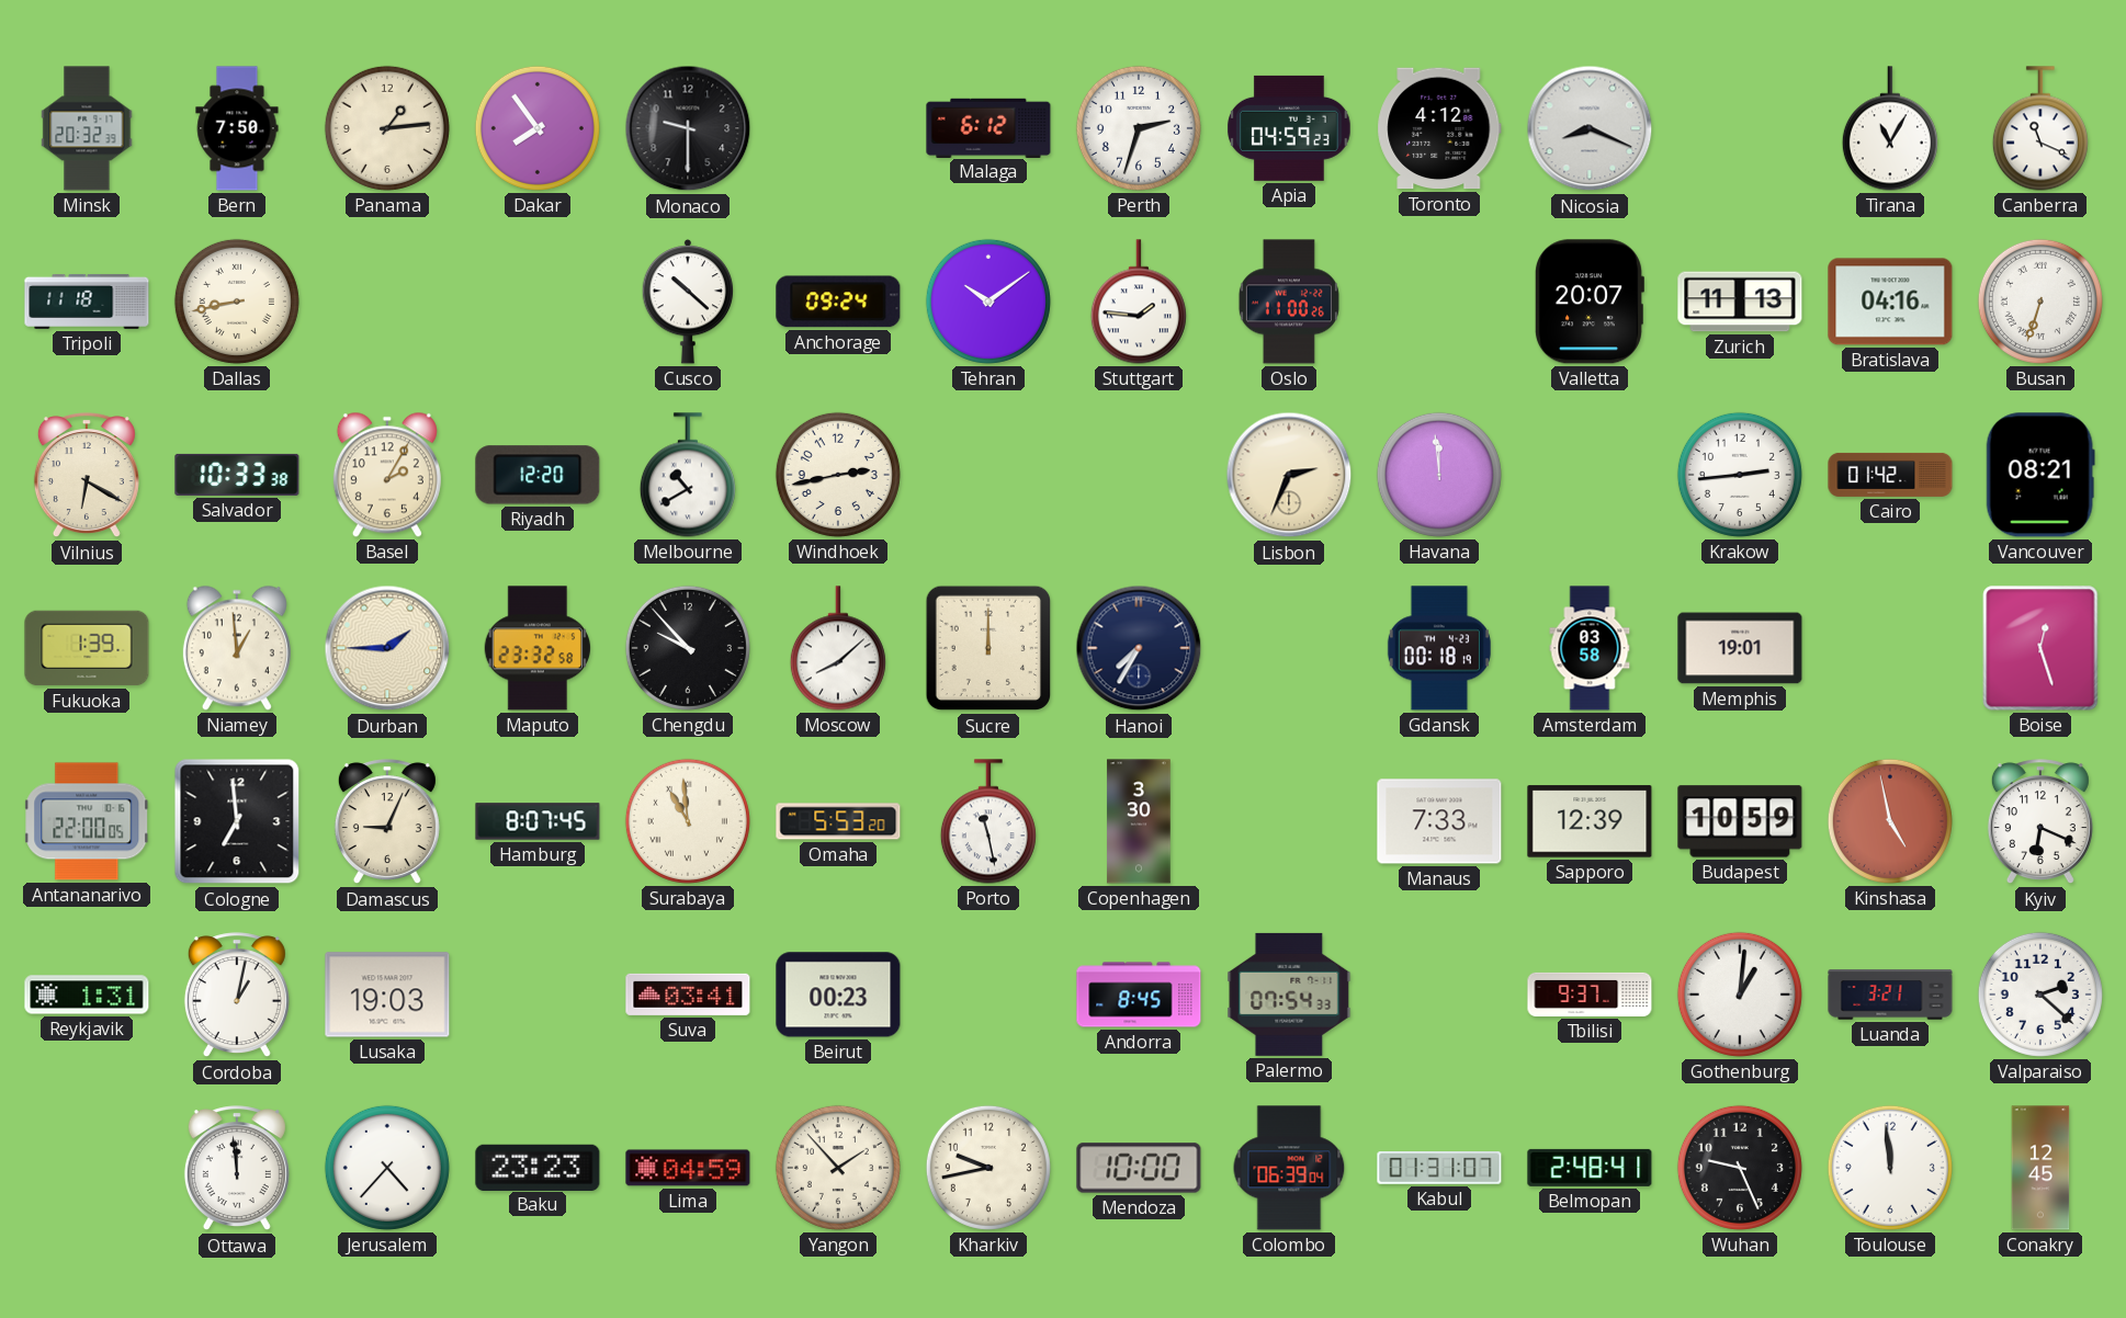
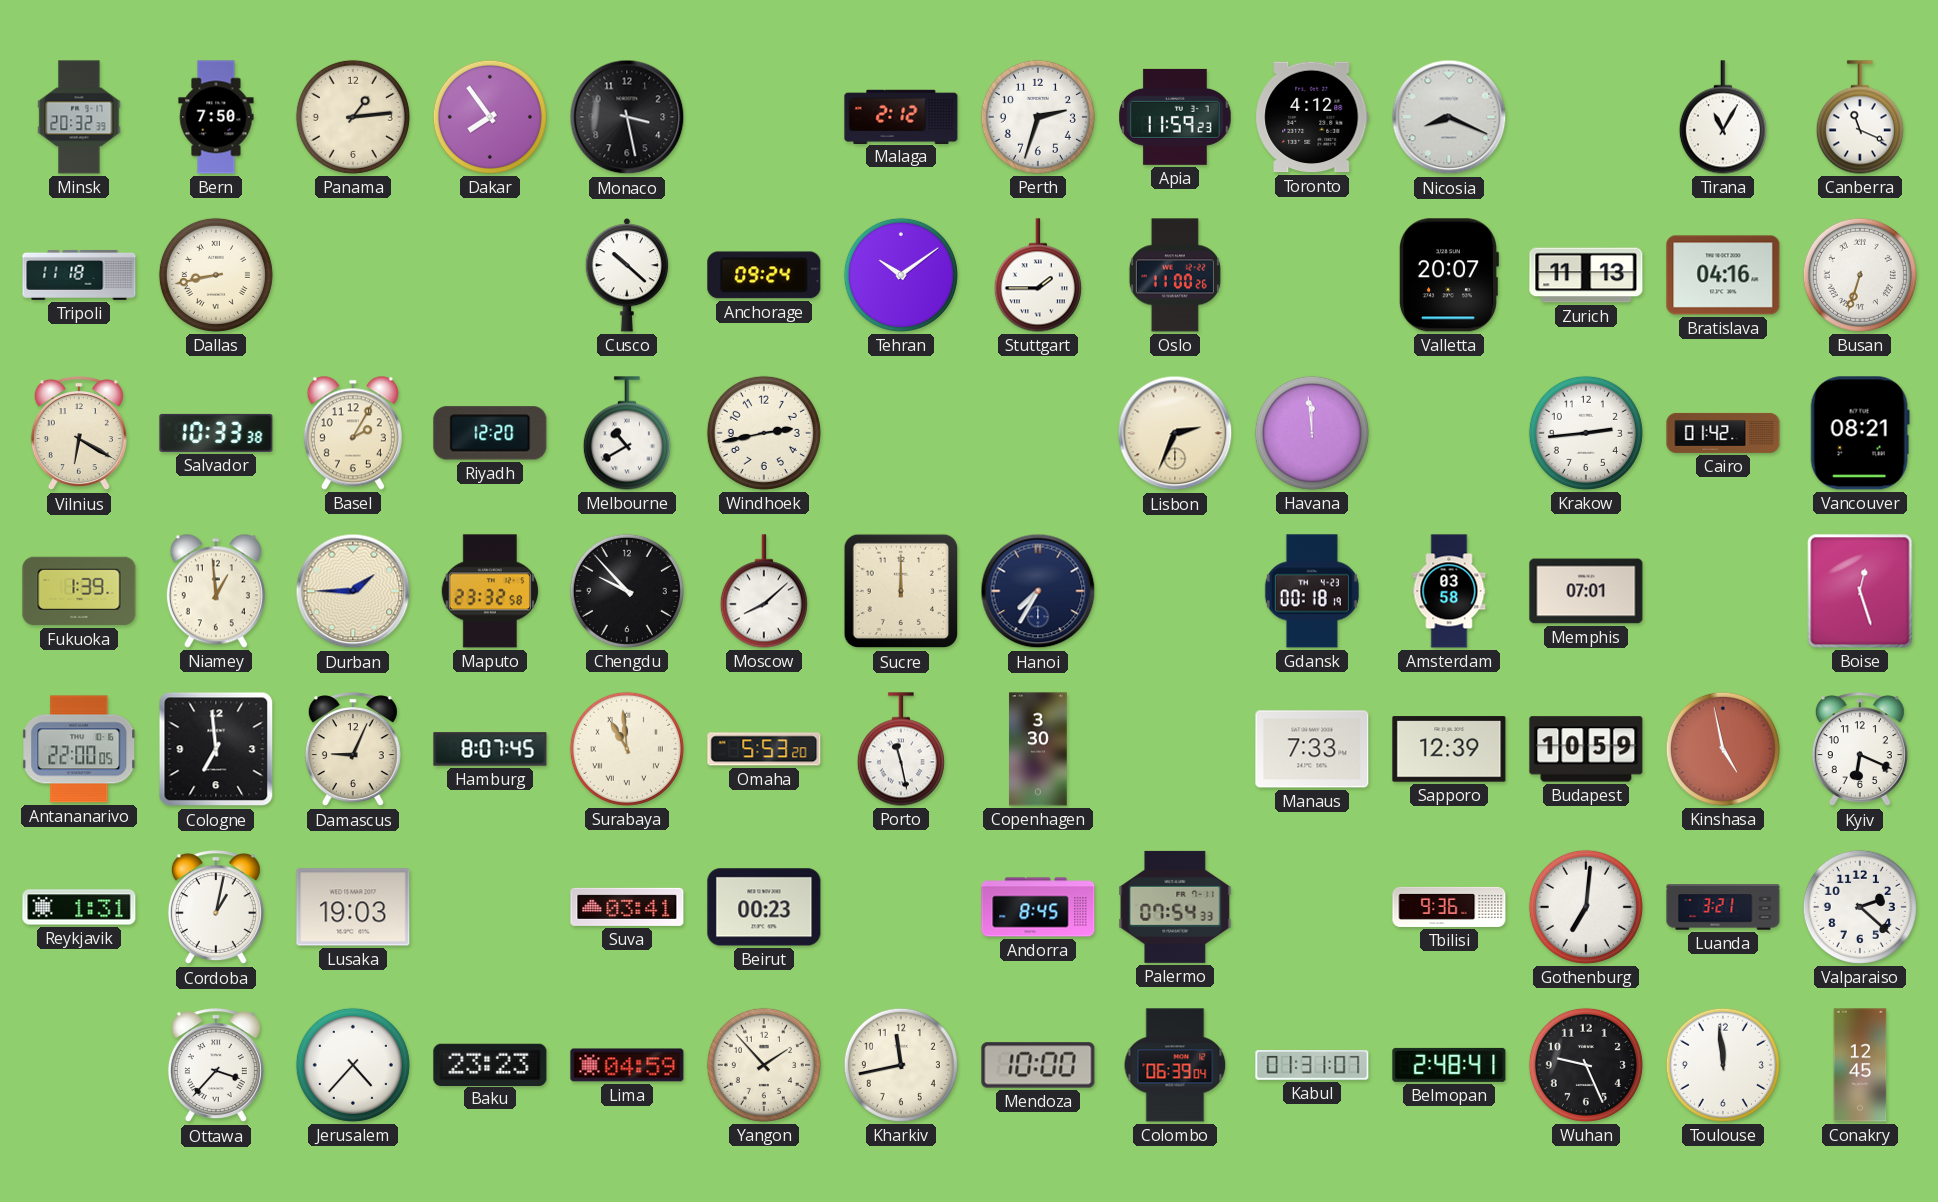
Monaco: 9:30 -> 3:28
Malaga: 6:12 -> 2:12
Apia: 04:59 -> 11:59
Stuttgart: 1:46 -> 1:45
Memphis: 19:01 -> 07:01
Tbilisi: 9:37 -> 9:36
Gothenburg: 1:01 -> 7:01
Ottawa: 11:59 -> 3:37
Kharkiv: 9:43 -> 11:43
